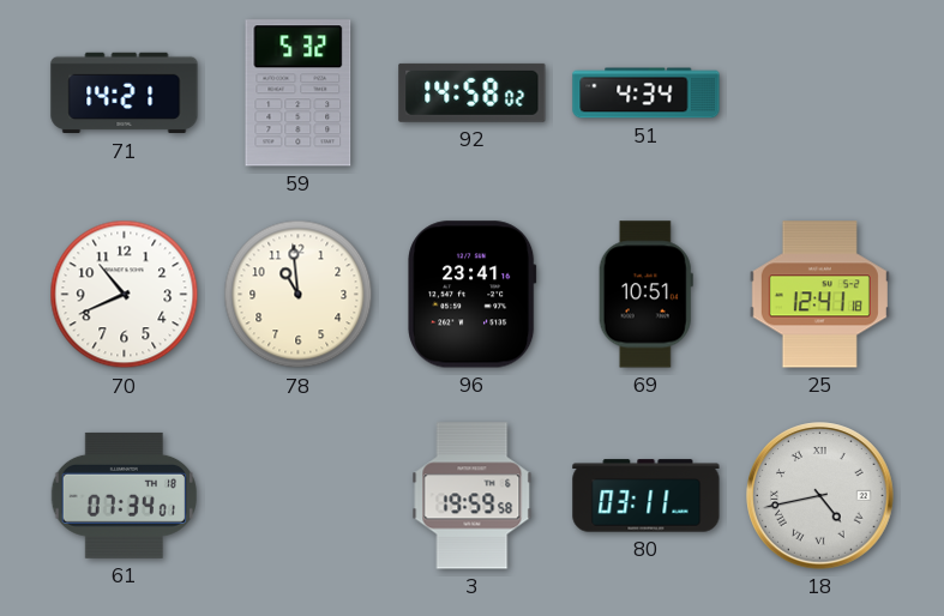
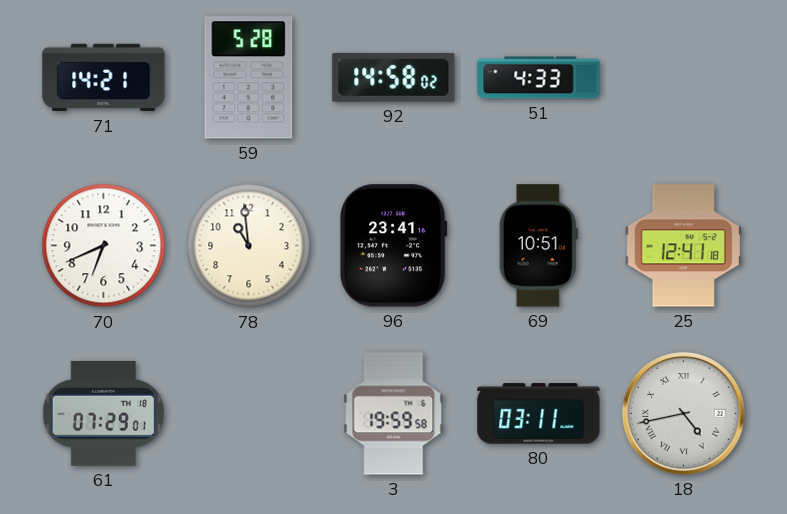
59: 5:32 -> 5:28
51: 4:34 -> 4:33
70: 10:41 -> 6:41
61: 07:34 -> 07:29
